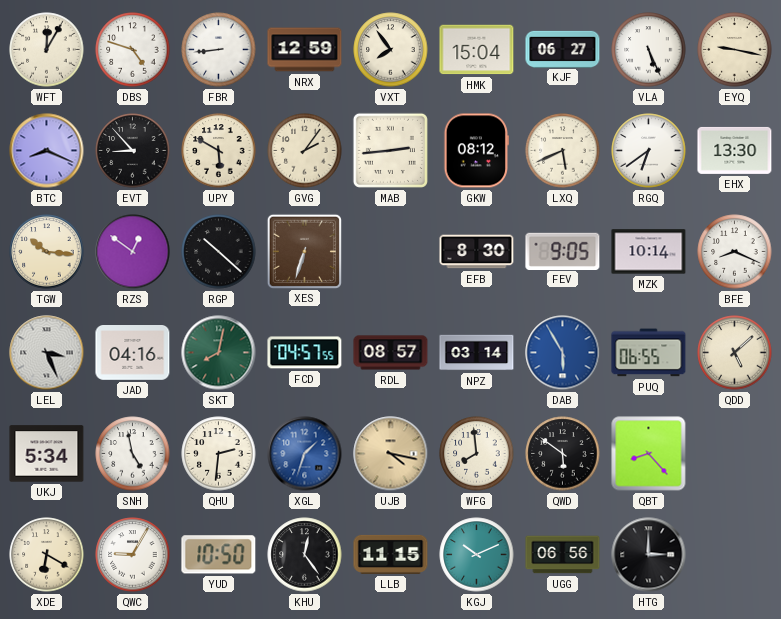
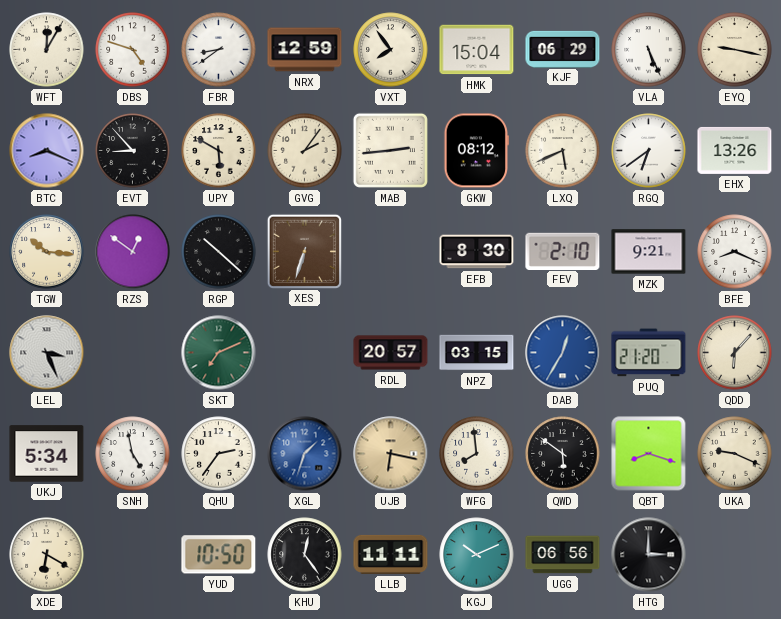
FBR: 8:44 -> 8:39
KJF: 06:27 -> 06:29
EHX: 13:30 -> 13:26
FEV: 9:05 -> 2:10
MZK: 10:14 -> 9:21
JAD: 04:16 -> none
SKT: 8:02 -> 7:11
FCD: 04:57 -> none
RDL: 08:57 -> 20:57
NPZ: 03:14 -> 03:15
DAB: 5:55 -> 12:35
PUQ: 06:55 -> 21:20
QDD: 5:08 -> 6:07
QHU: 2:31 -> 2:36
UJB: 4:17 -> 6:17
QBT: 8:23 -> 8:18
UKA: none -> 9:19
QWC: 9:05 -> none
LLB: 11:15 -> 11:11
